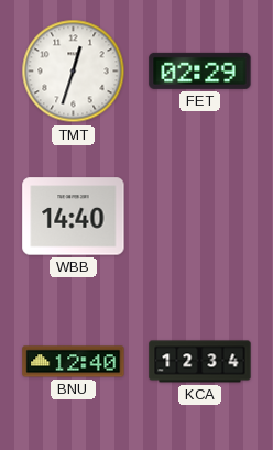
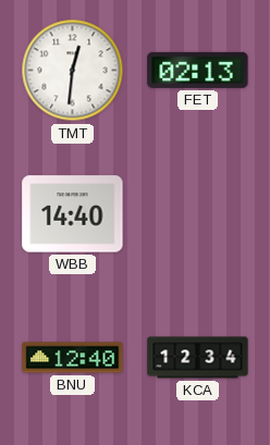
TMT: 12:33 -> 12:31
FET: 02:29 -> 02:13
